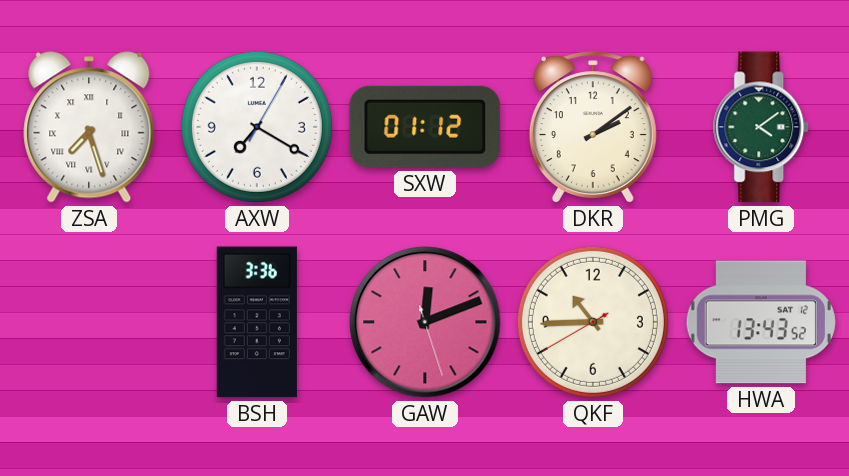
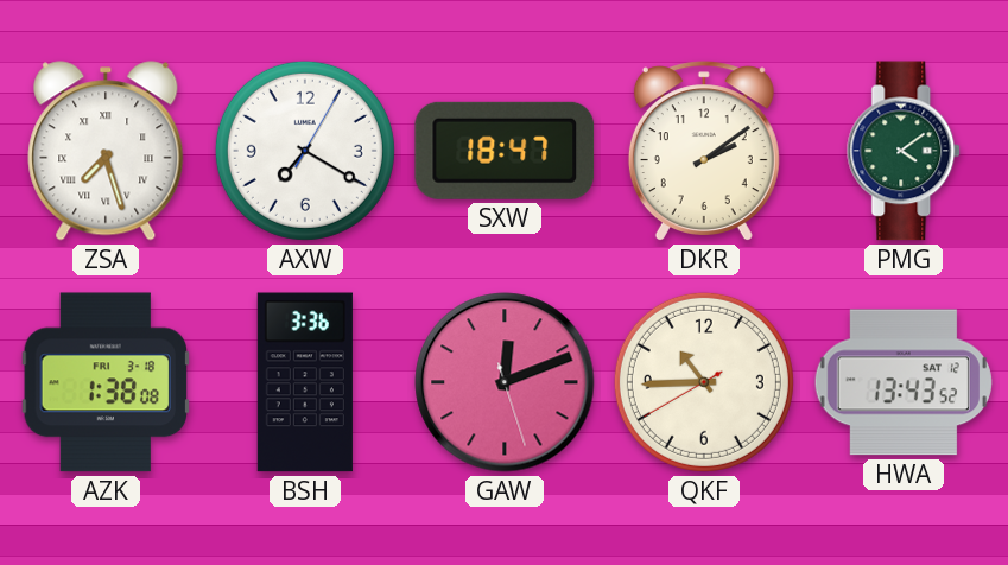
SXW: 01:12 -> 18:47
AZK: none -> 1:38
